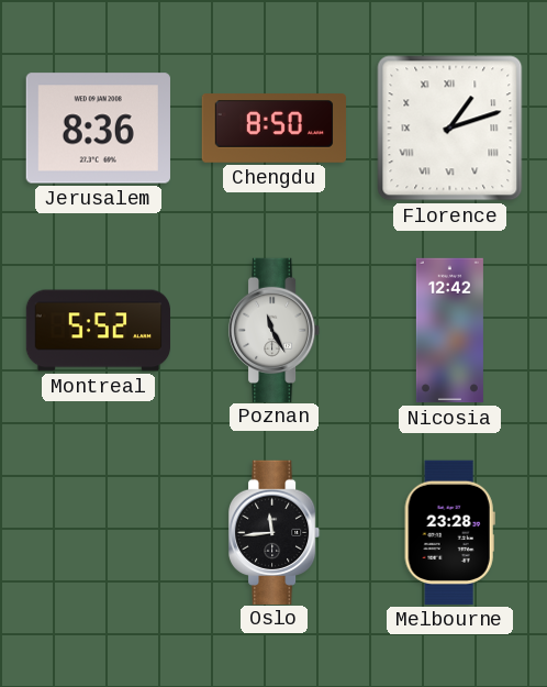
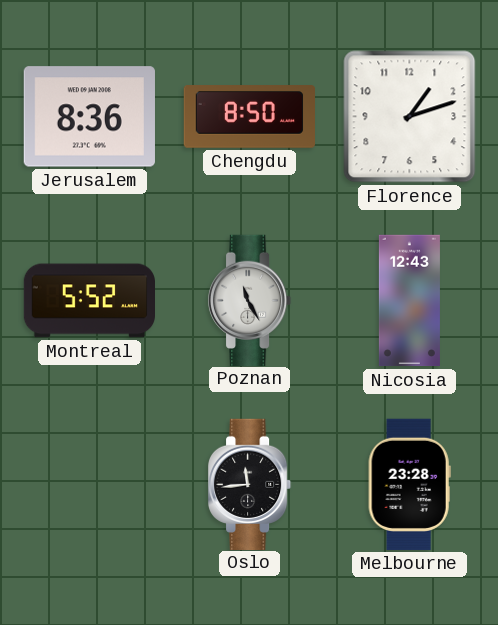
Florence numerals: Roman -> Arabic
Nicosia: 12:42 -> 12:43
